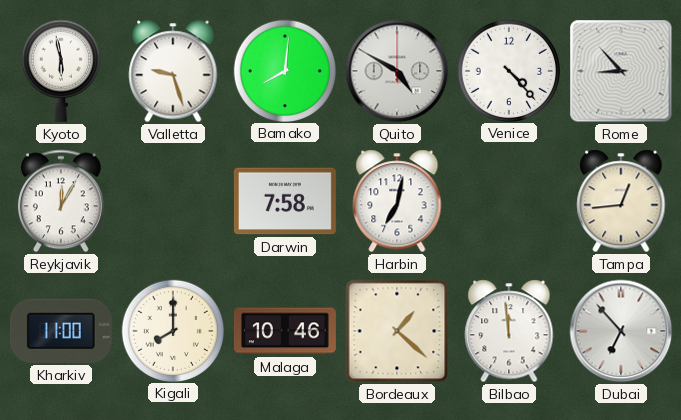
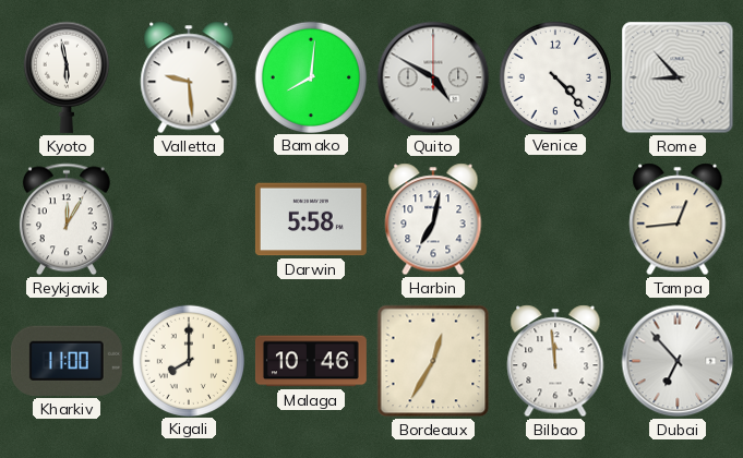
Valletta: 9:27 -> 9:29
Darwin: 7:58 -> 5:58
Bordeaux: 1:22 -> 12:35
